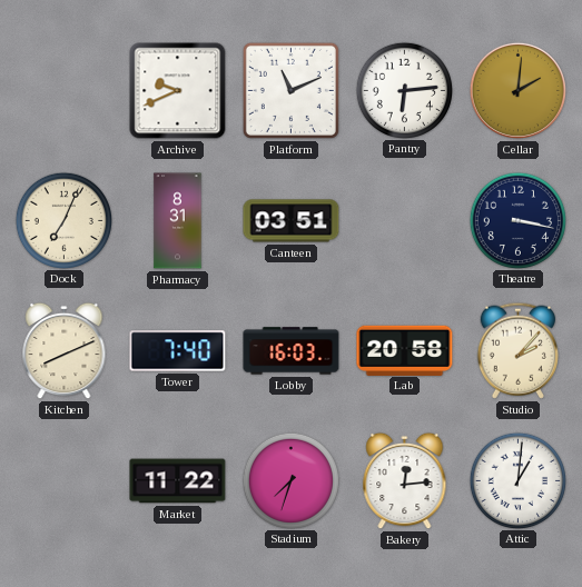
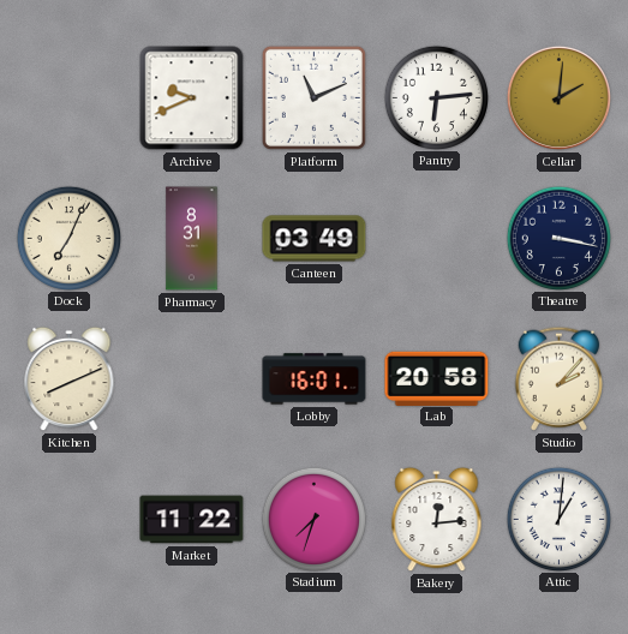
Canteen: 03:51 -> 03:49
Tower: 7:40 -> none
Lobby: 16:03 -> 16:01
